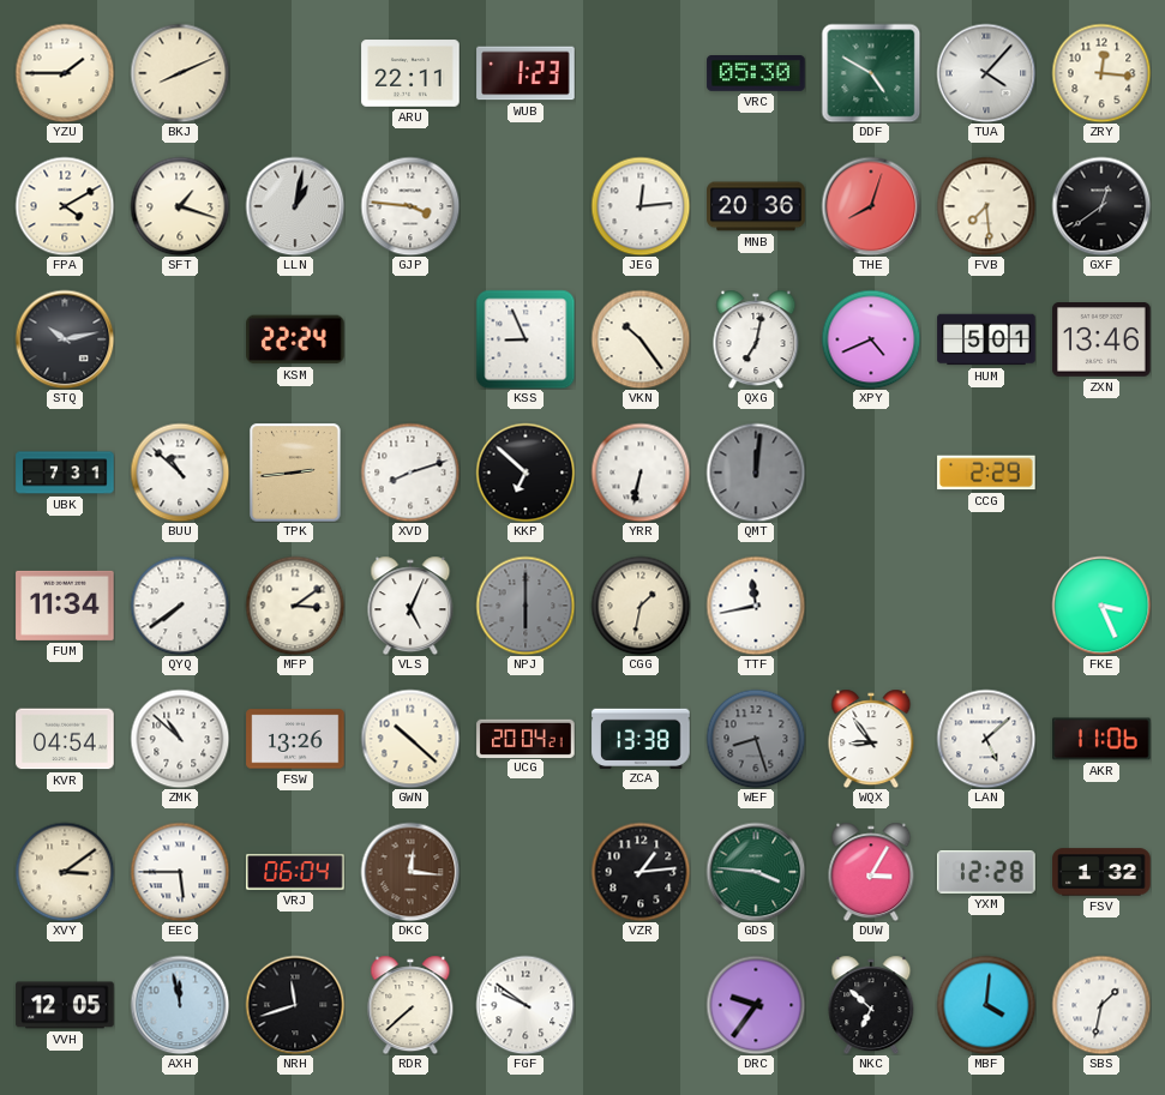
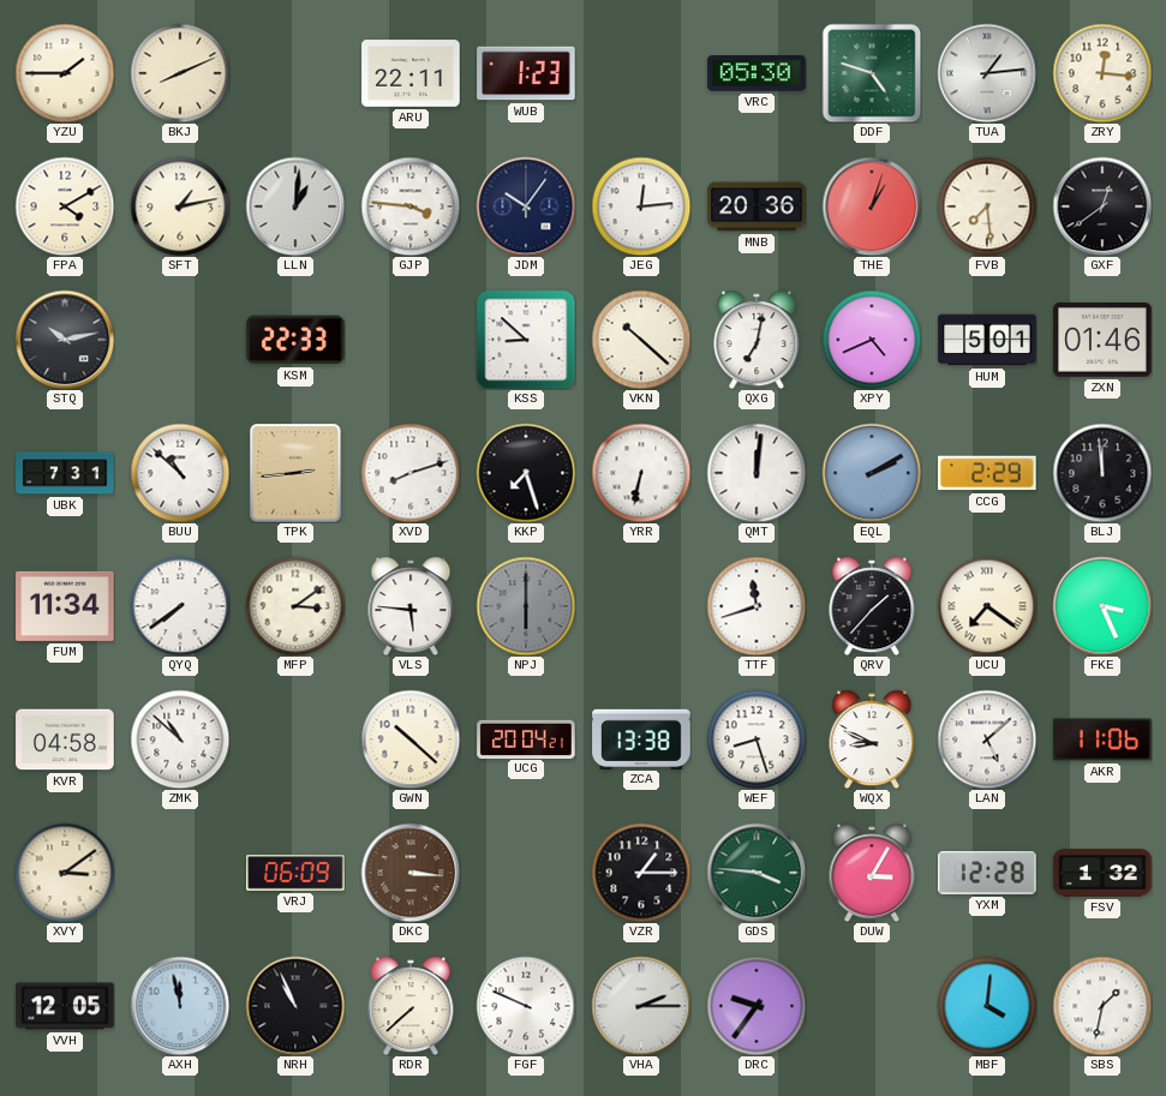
DDF: 4:50 -> 4:48
TUA: 4:07 -> 1:14
SFT: 1:18 -> 1:13
LLN: 1:02 -> 1:01
JDM: none -> 10:06
THE: 8:03 -> 1:03
KSM: 22:24 -> 22:33
KSS: 8:56 -> 8:52
VKN: 10:24 -> 10:22
ZXN: 13:46 -> 01:46
KKP: 6:52 -> 7:27
QMT dial: grey -> white
EQL: none -> 2:10
BLJ: none -> 11:59
VLS: 5:04 -> 5:46
CGG: 1:32 -> none
TTF: 11:43 -> 11:42
QRV: none -> 1:37
UCU: none -> 7:21
KVR: 04:54 -> 04:58
FSW: 13:26 -> none
WEF dial: grey -> white
WQX: 8:54 -> 8:49
EEC: 5:45 -> none
VRJ: 06:04 -> 06:09
DKC: 12:16 -> 3:16
VZR: 1:14 -> 1:15
NRH: 11:42 -> 10:56
FGF: 9:51 -> 9:49
VHA: none -> 2:15
NKC: 6:52 -> none
